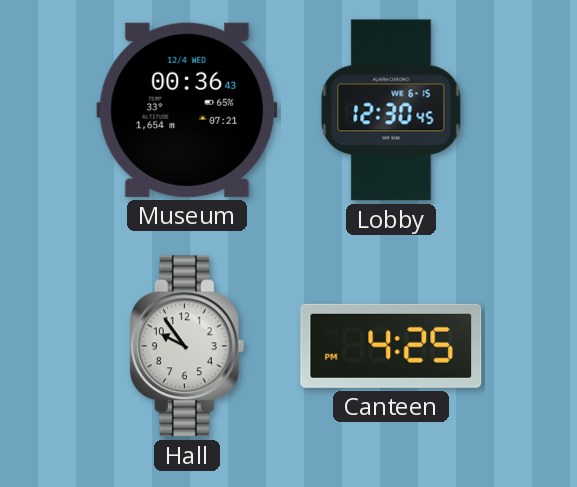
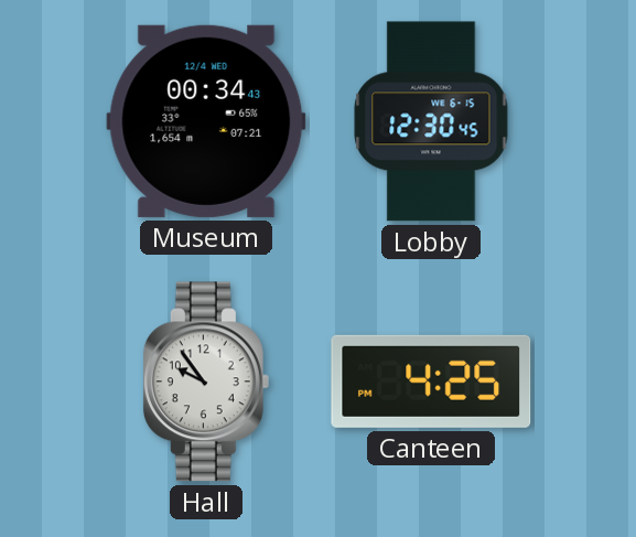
Museum: 00:36 -> 00:34
